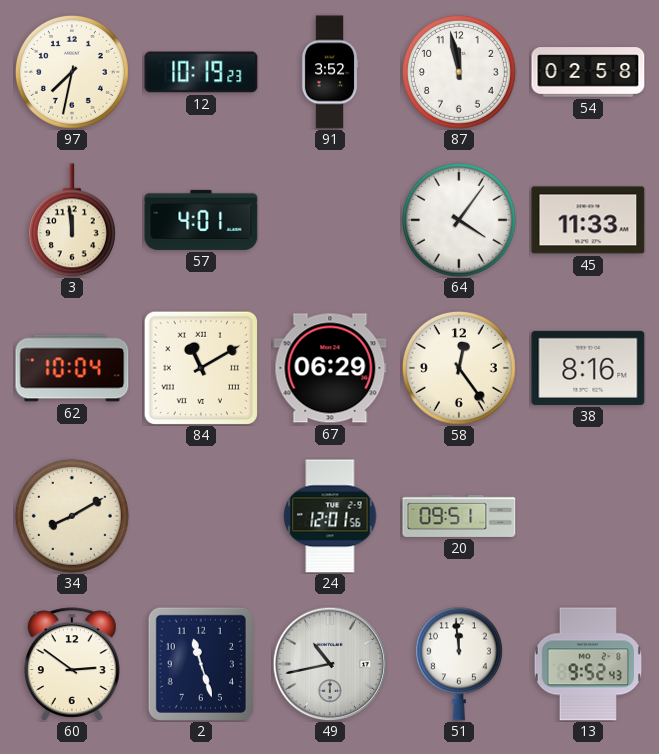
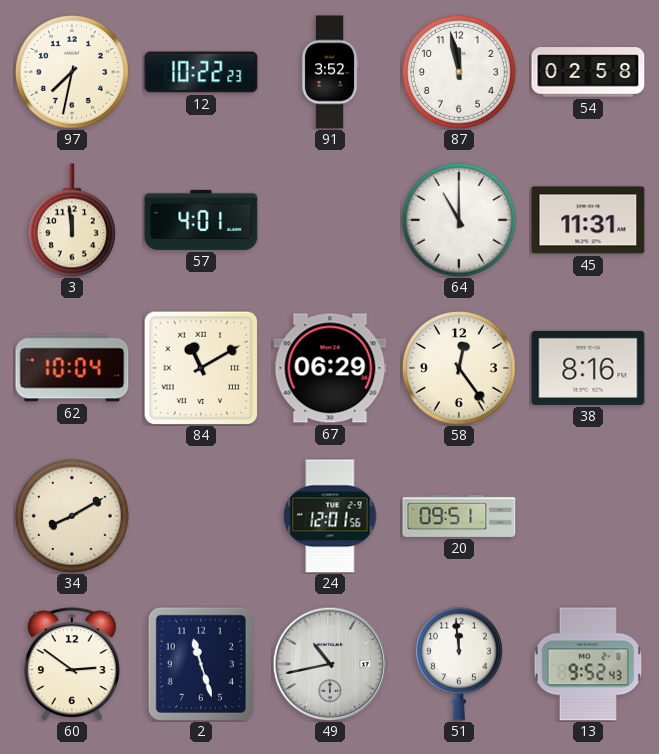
12: 10:19 -> 10:22
64: 4:06 -> 11:00
45: 11:33 -> 11:31
